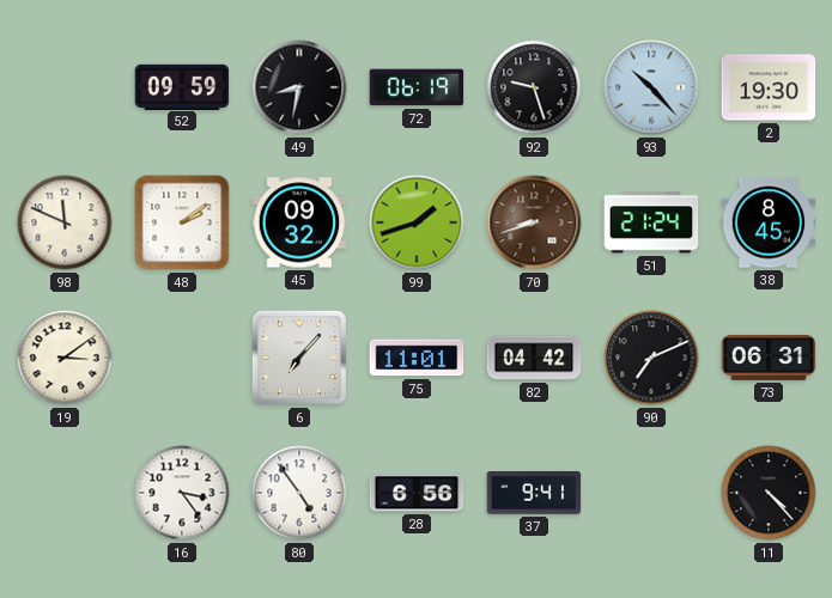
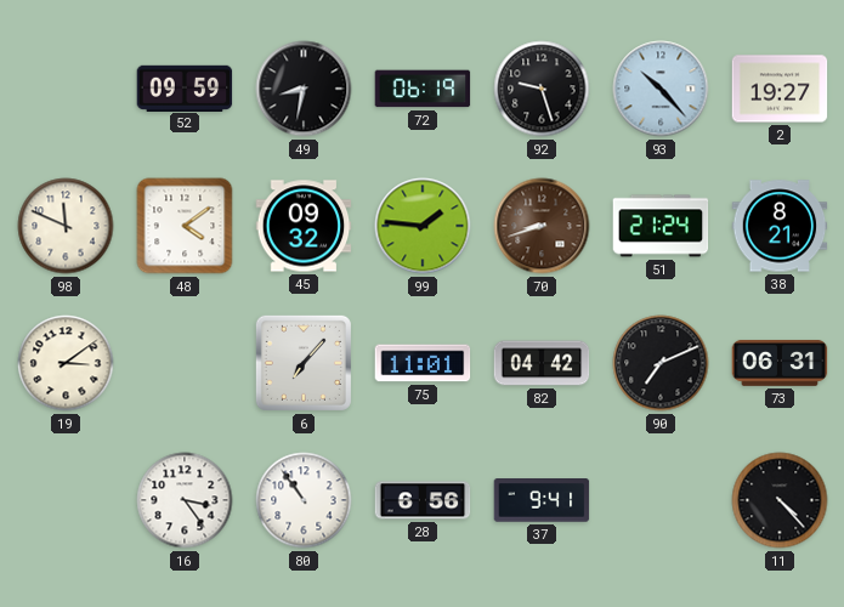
2: 19:30 -> 19:27
48: 2:09 -> 4:09
99: 1:42 -> 1:46
38: 8:45 -> 8:21
80: 4:54 -> 10:54
